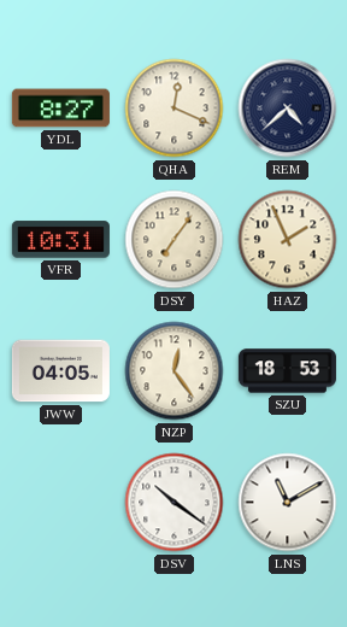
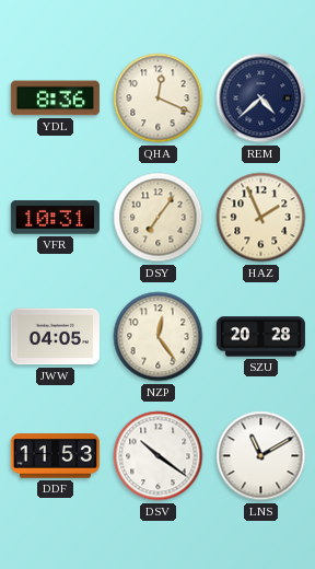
YDL: 8:27 -> 8:36
SZU: 18:53 -> 20:28
DDF: none -> 11:53
